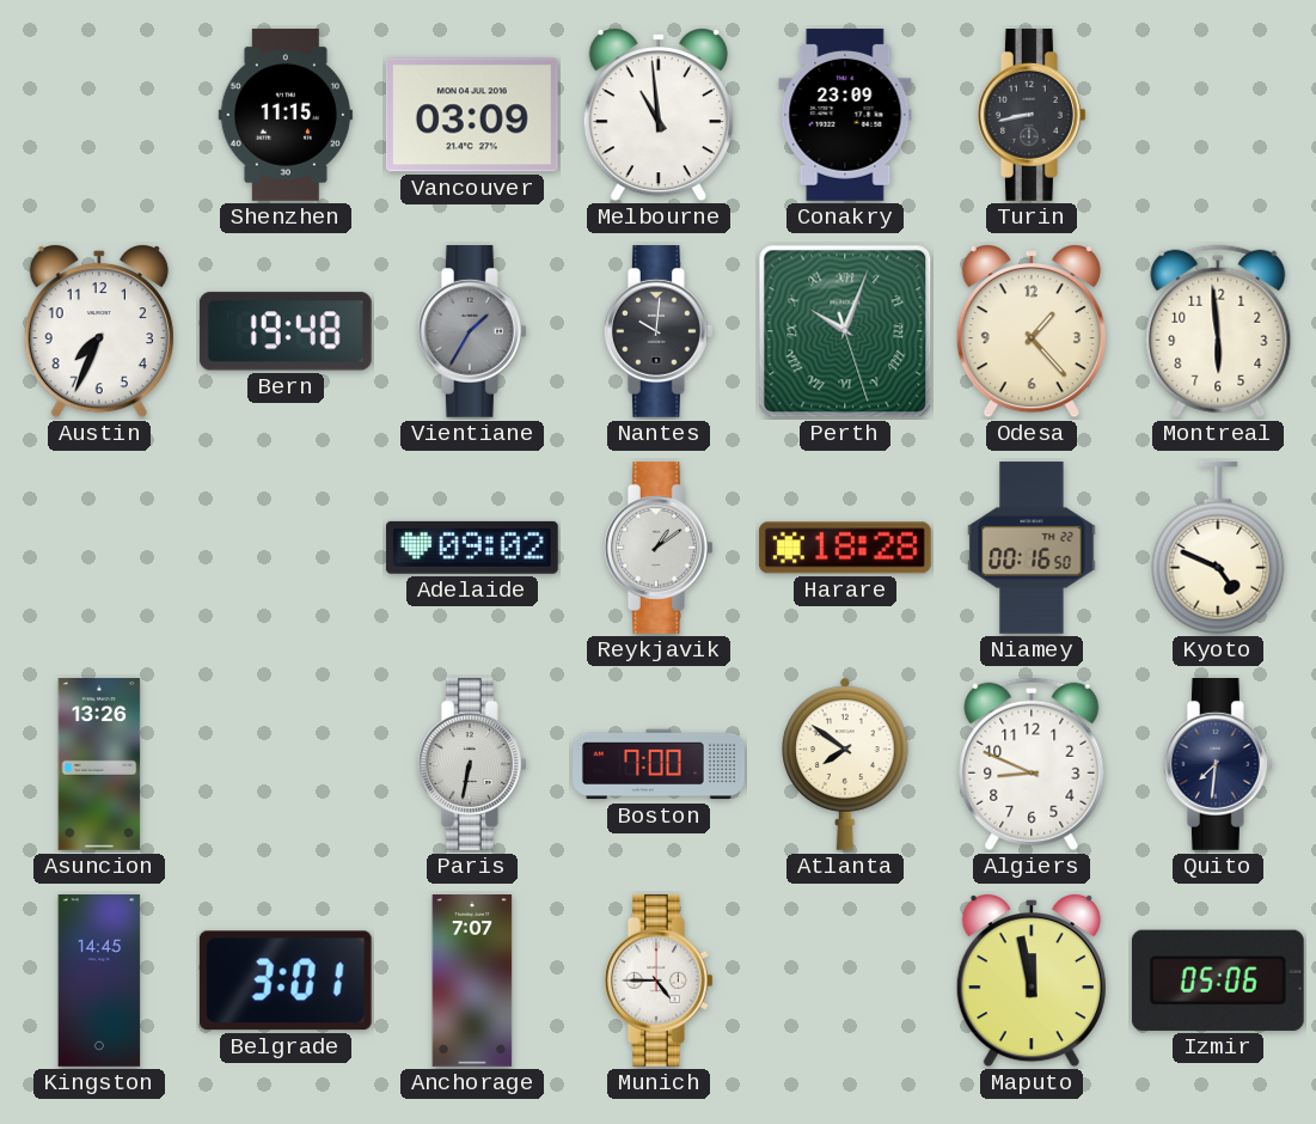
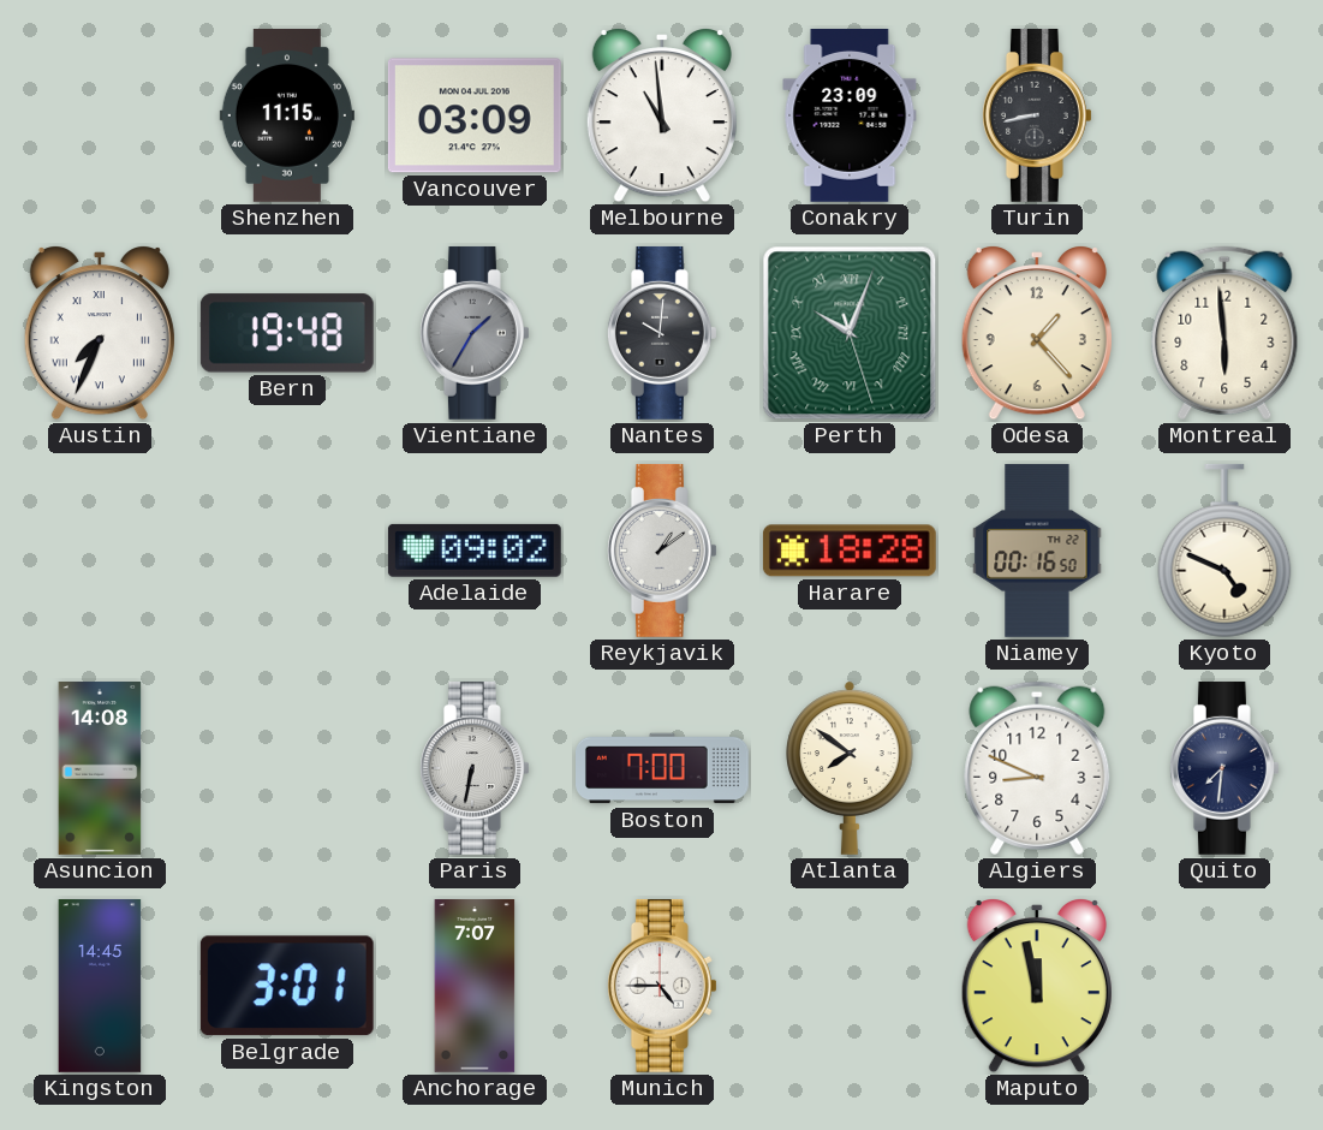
Austin numerals: Arabic -> Roman
Asuncion: 13:26 -> 14:08
Izmir: 05:06 -> none
